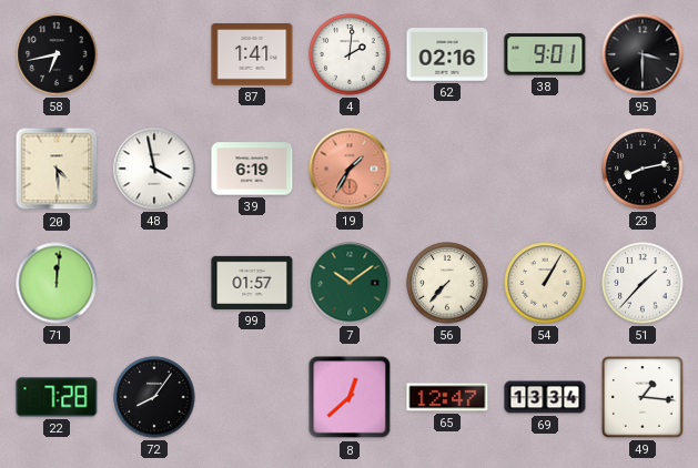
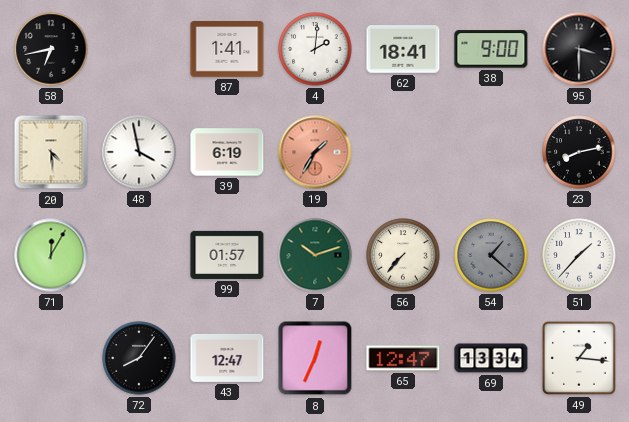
62: 02:16 -> 18:41
38: 9:01 -> 9:00
71: 12:01 -> 12:05
7: 10:09 -> 10:12
54: 1:05 -> 1:22
54 dial: cream -> grey
22: 7:28 -> none
43: none -> 12:47
8: 12:38 -> 12:34
